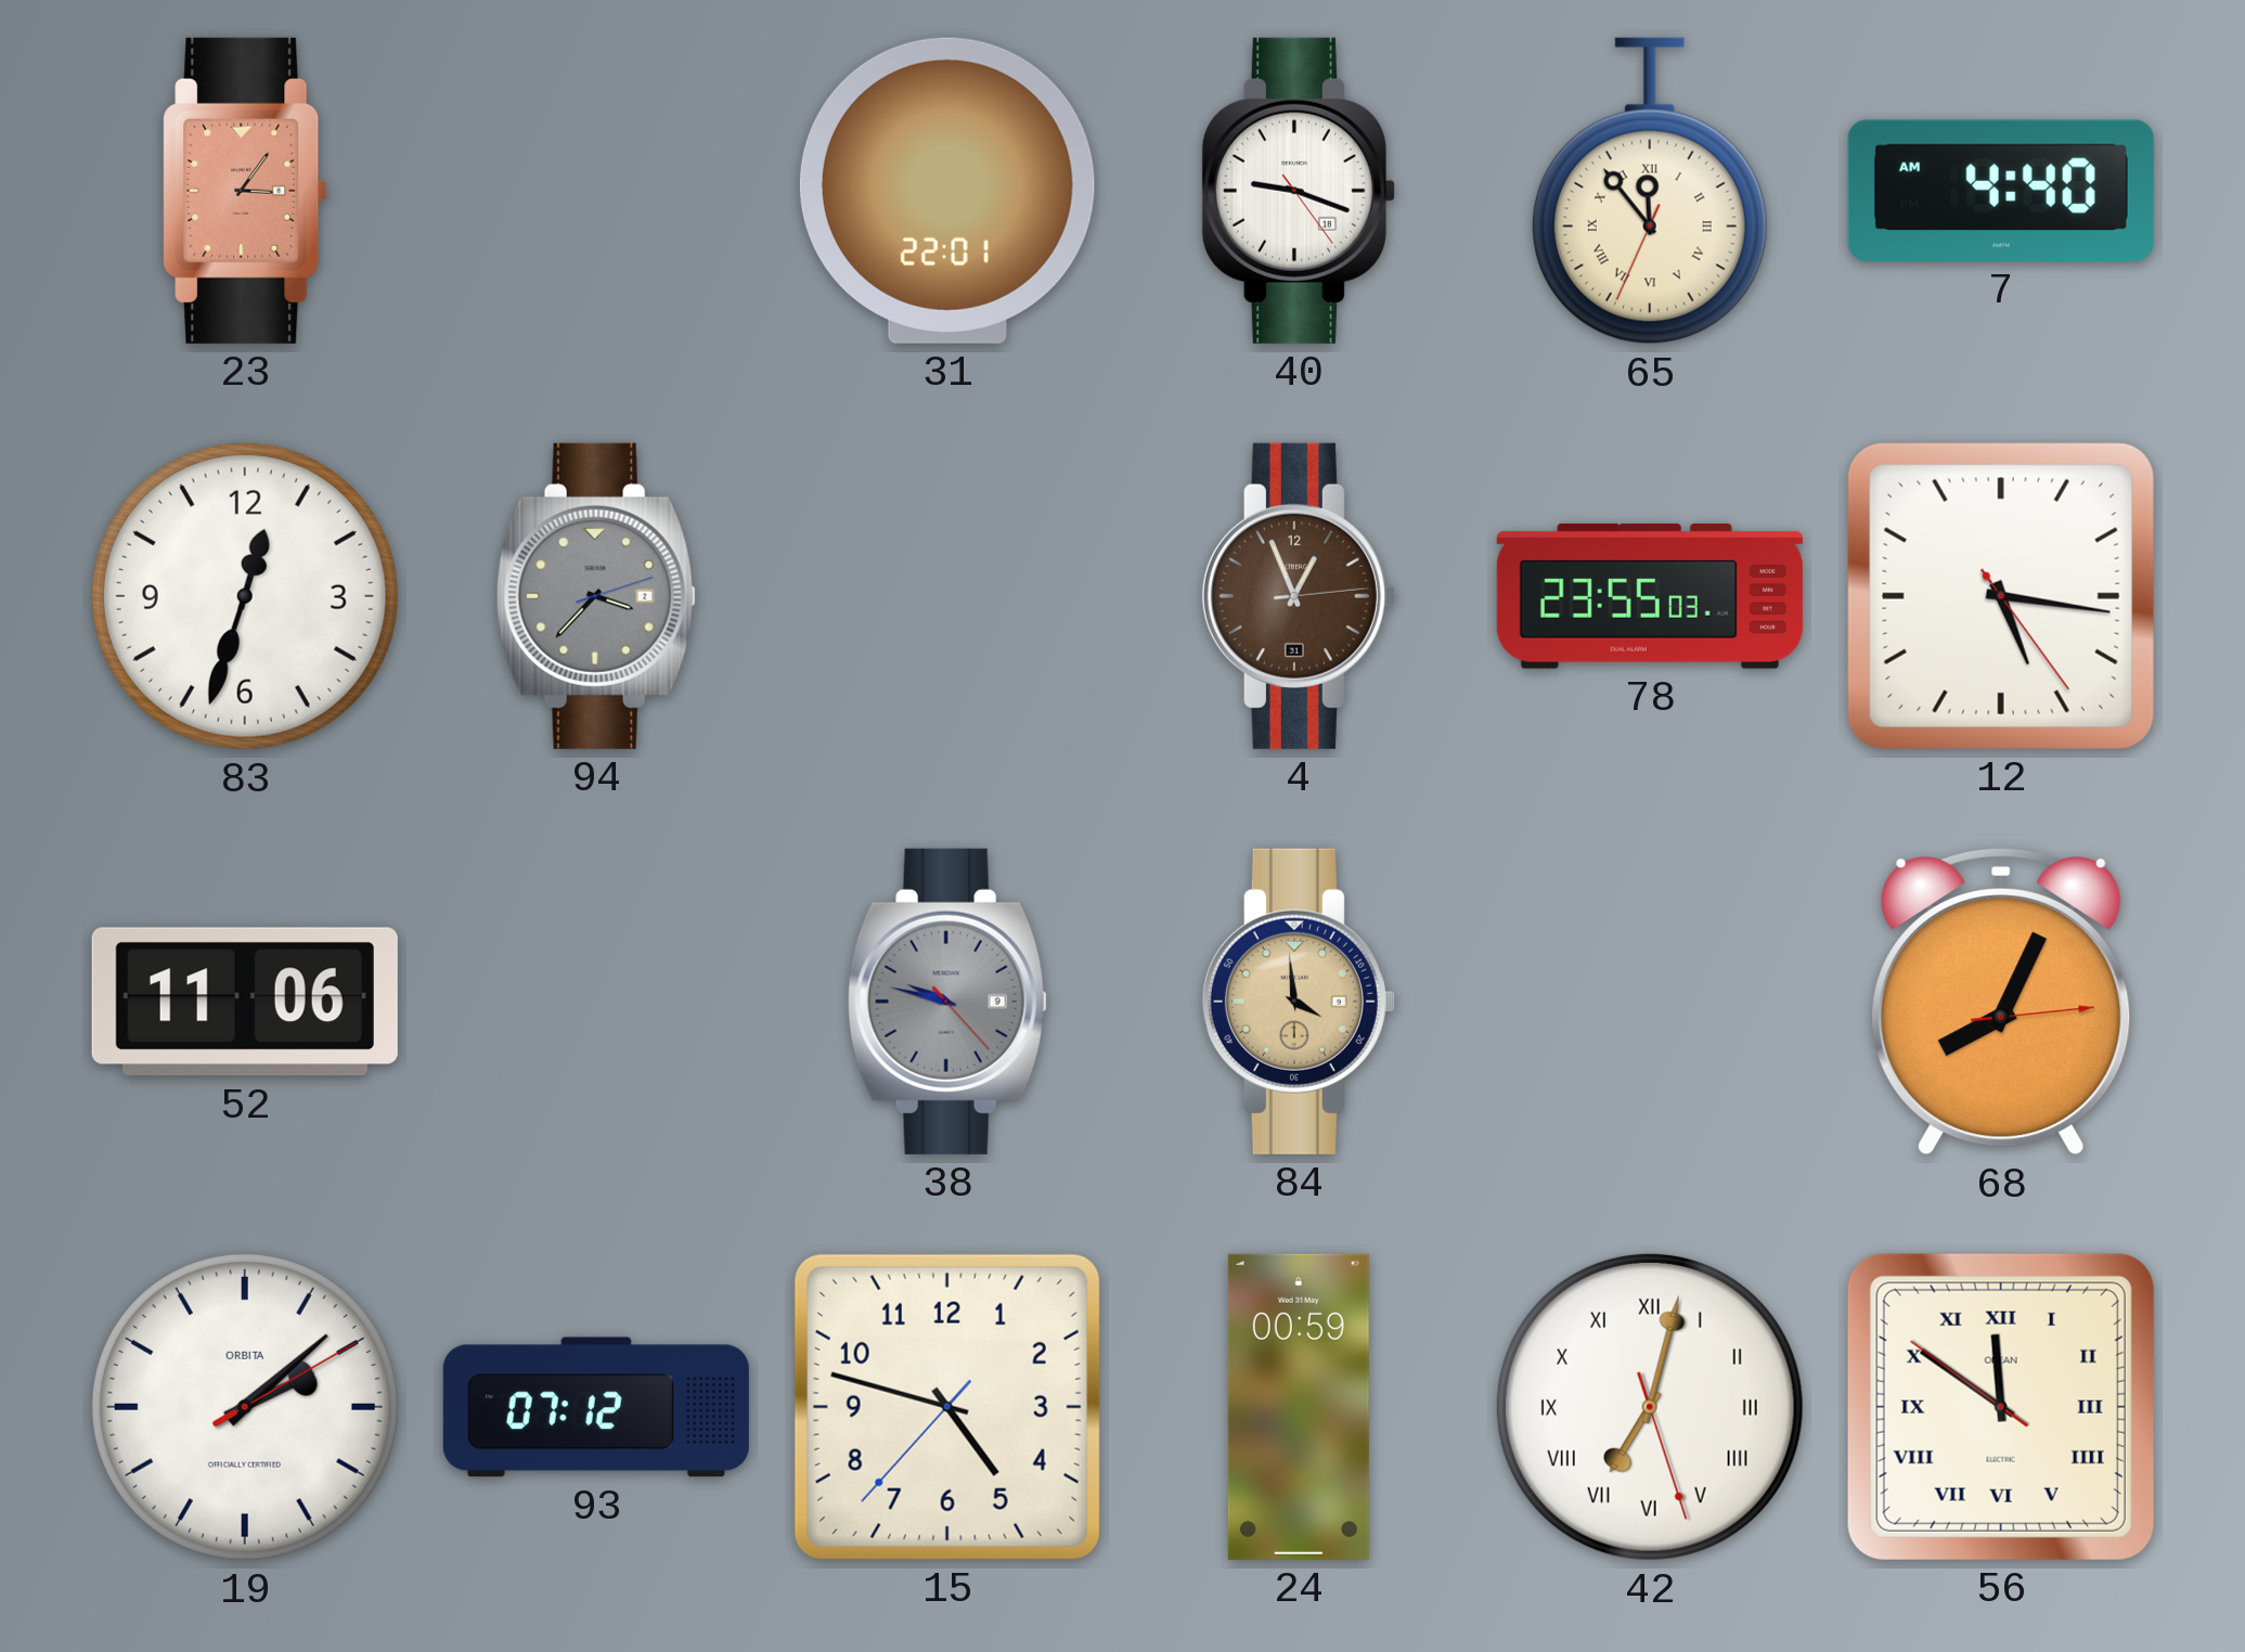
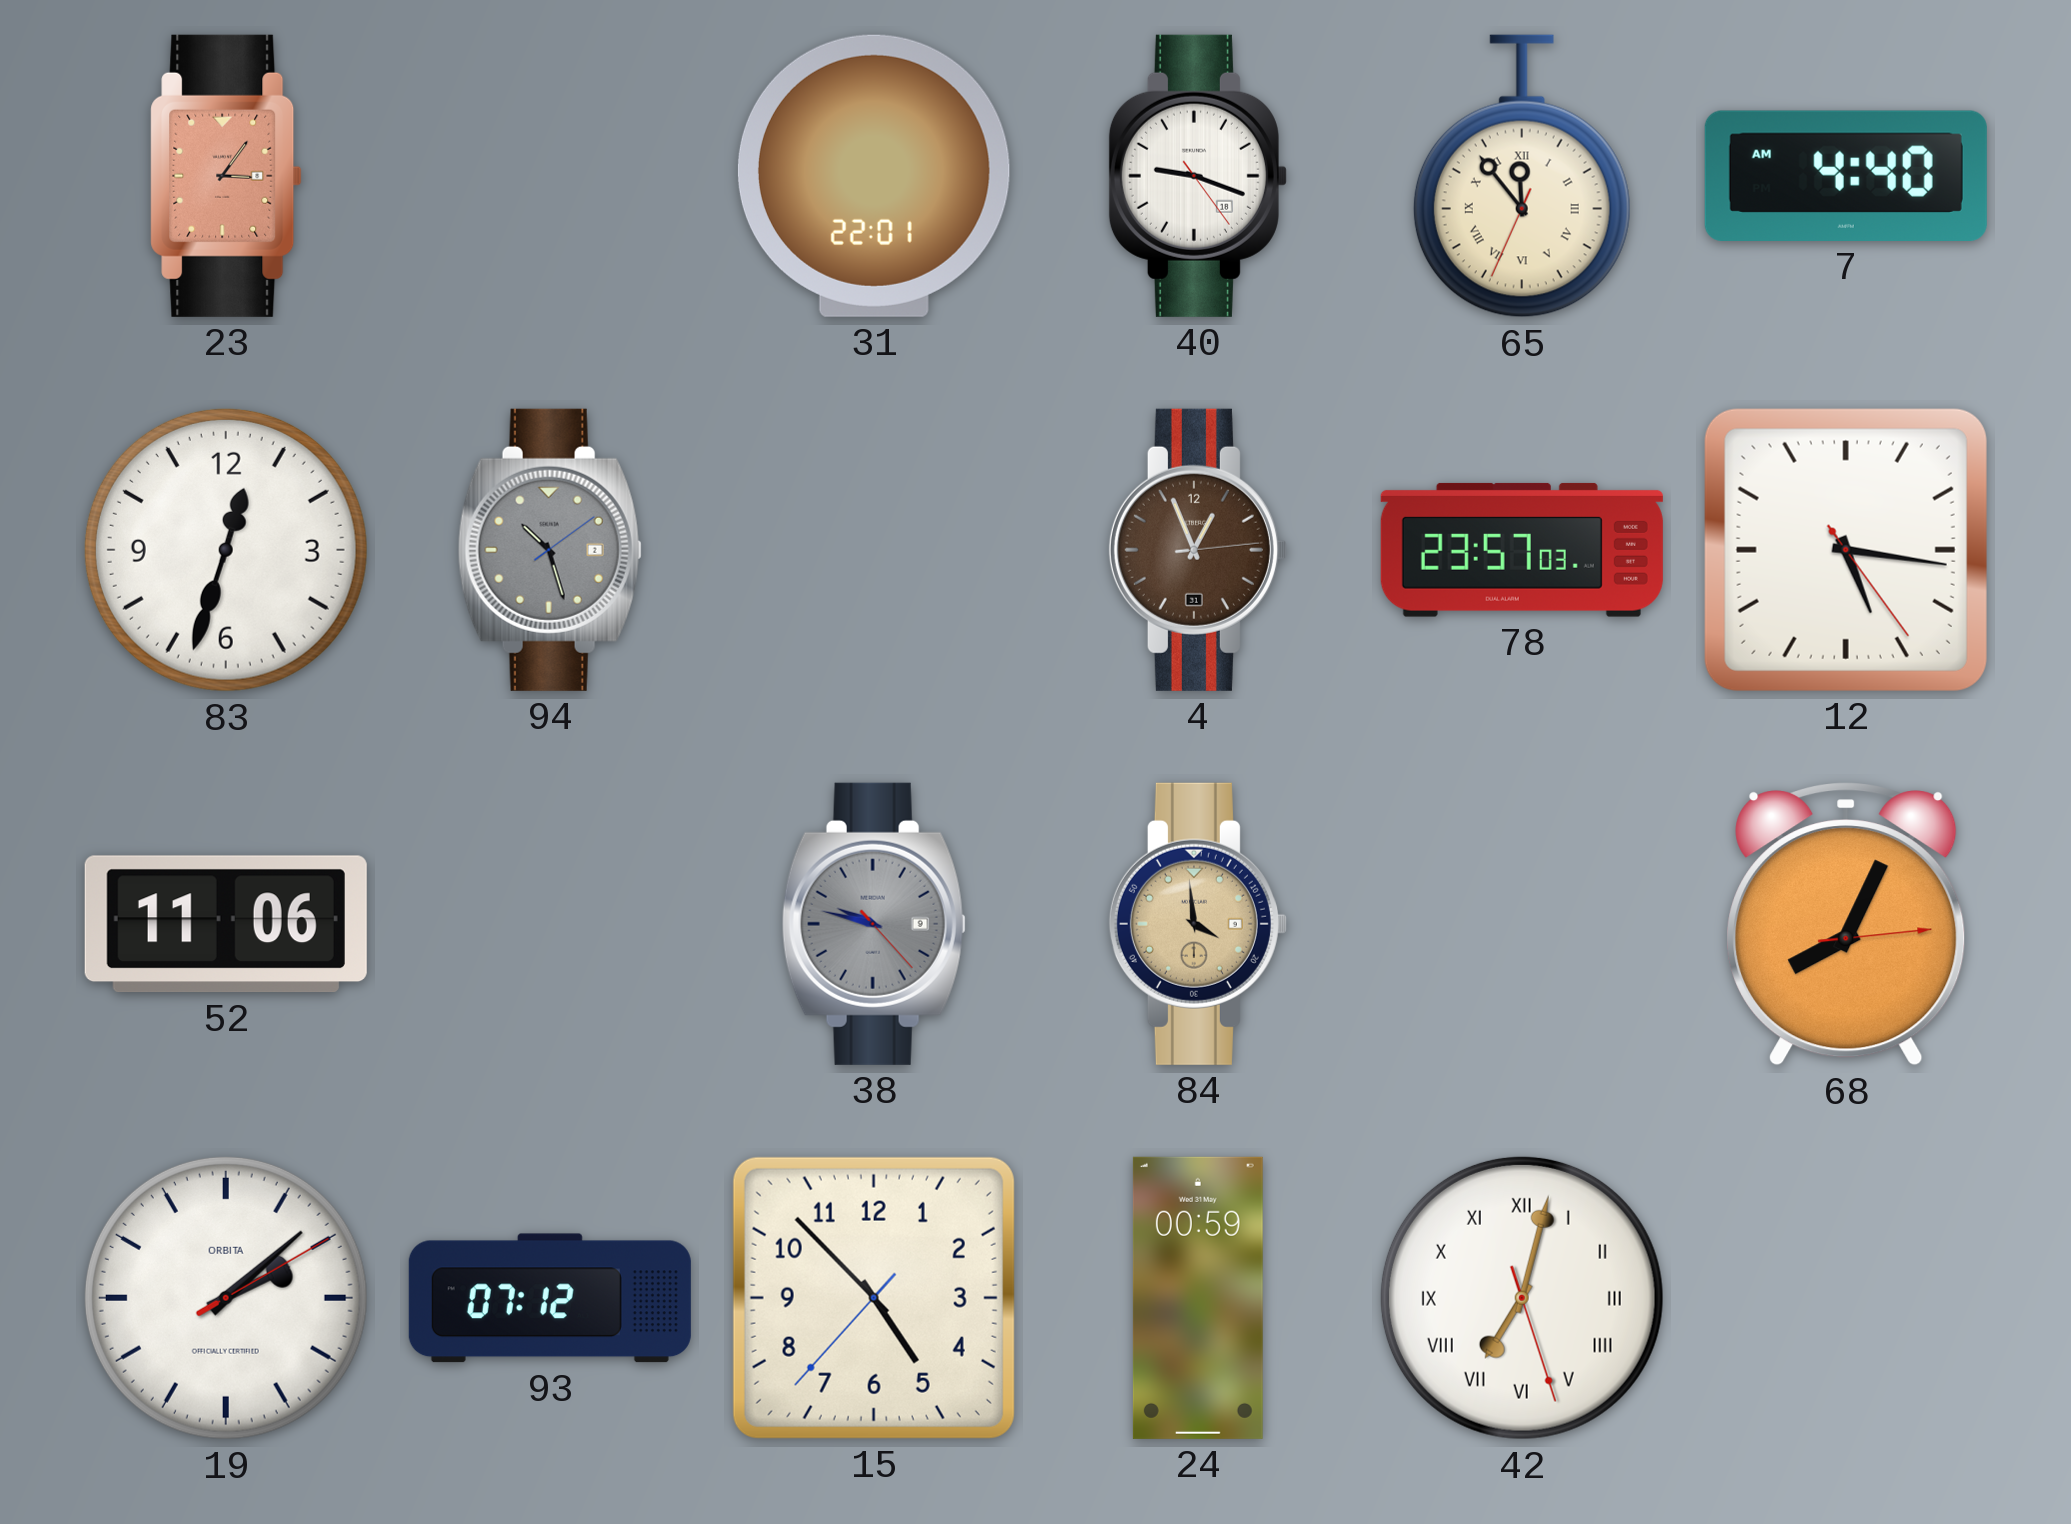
94: 3:37 -> 10:27
78: 23:55 -> 23:57
15: 4:47 -> 4:52
56: 11:50 -> none
